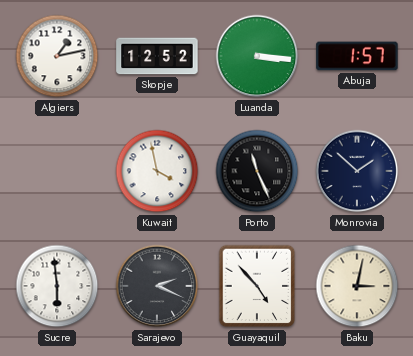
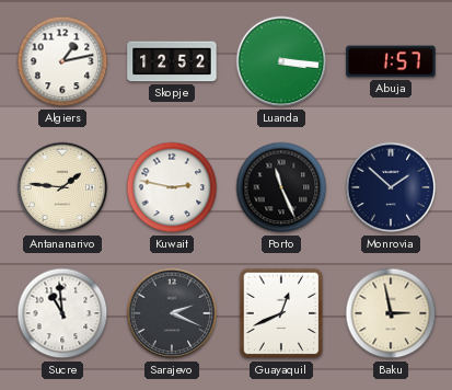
Antananarivo: none -> 1:46
Kuwait: 3:58 -> 2:47
Sucre: 5:59 -> 10:59
Guayaquil: 4:53 -> 12:41
Baku: 3:02 -> 2:58
